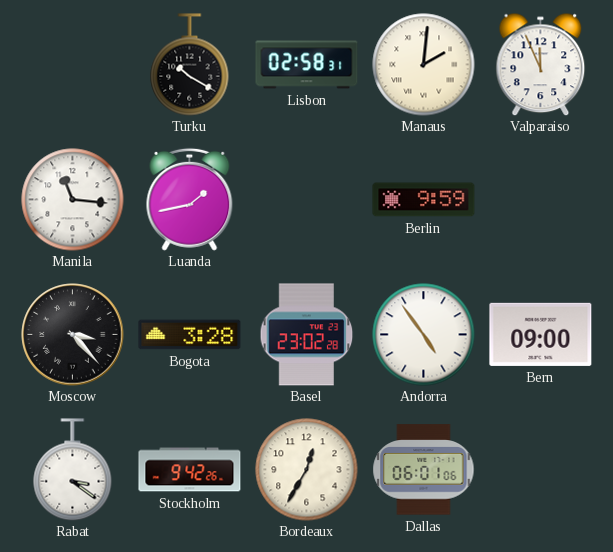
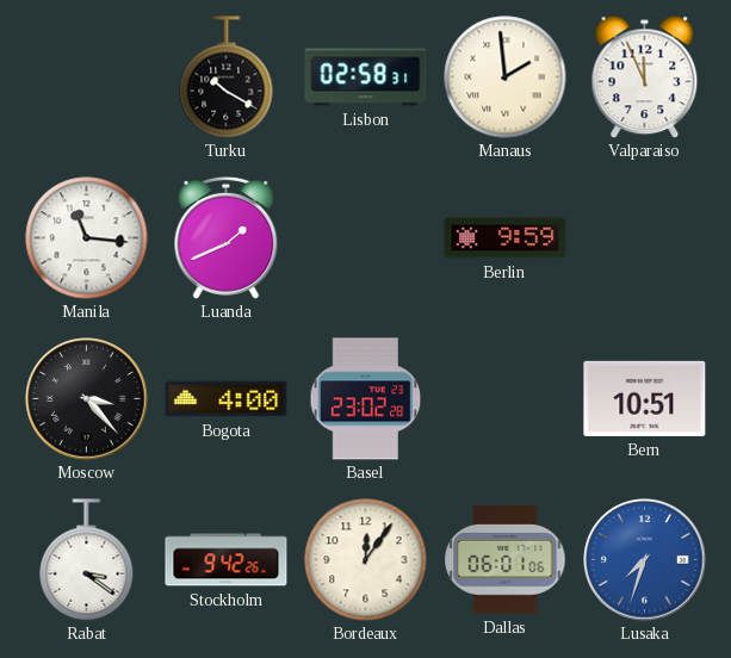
Manaus: 2:01 -> 1:59
Luanda: 1:43 -> 1:41
Bogota: 3:28 -> 4:00
Andorra: 4:54 -> none
Bern: 09:00 -> 10:51
Bordeaux: 12:35 -> 12:06
Lusaka: none -> 7:33
